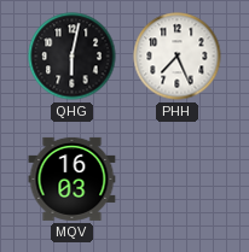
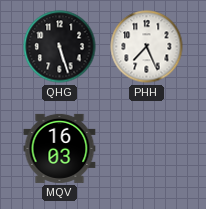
QHG: 6:02 -> 5:27
